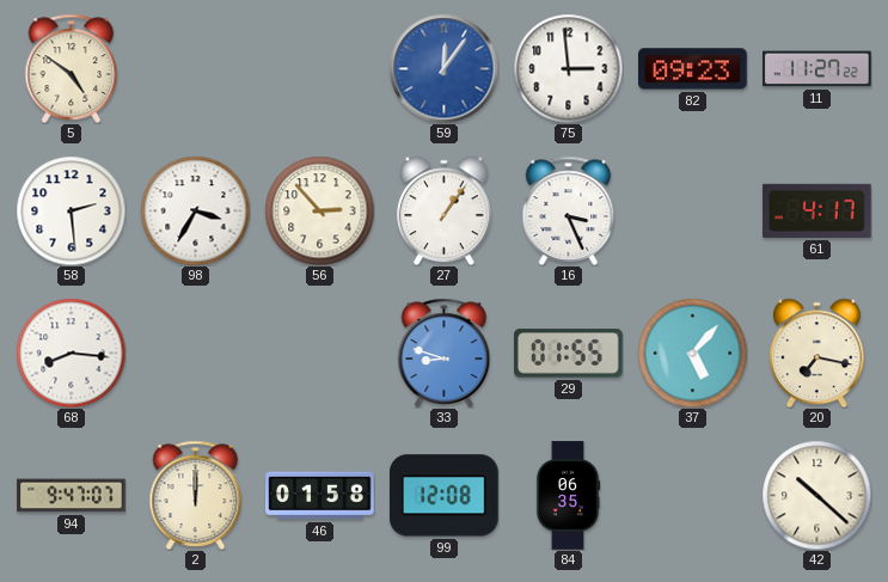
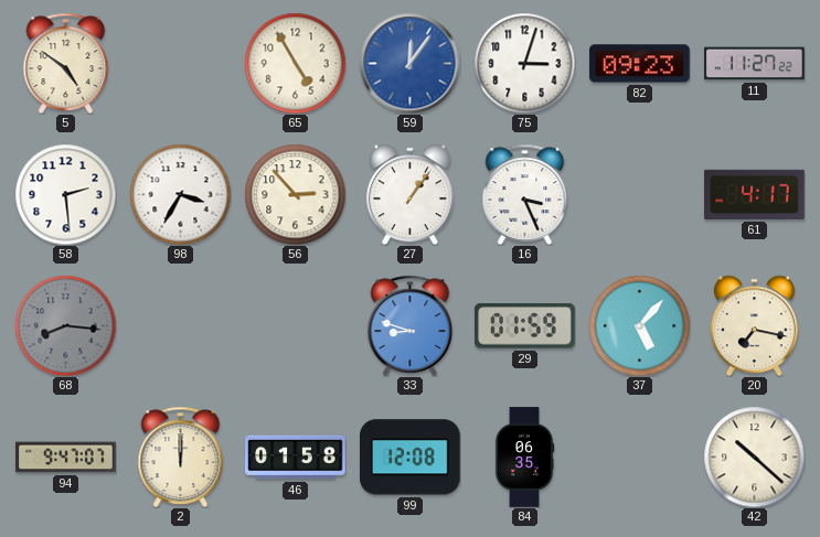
65: none -> 4:55
75: 2:59 -> 3:03
68 dial: white -> grey
29: 01:55 -> 01:59
